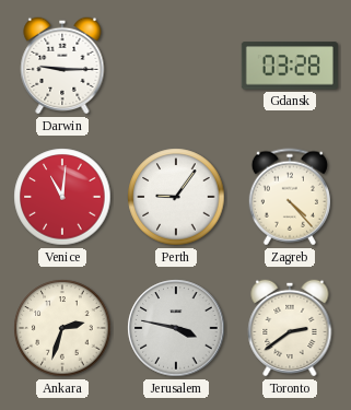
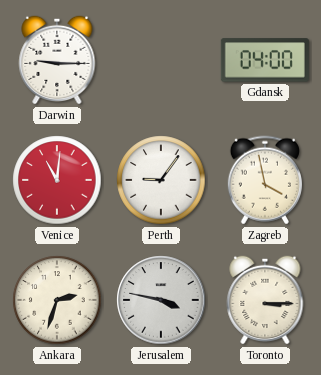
Gdansk: 03:28 -> 04:00
Zagreb: 4:23 -> 3:58
Toronto: 2:39 -> 3:15
